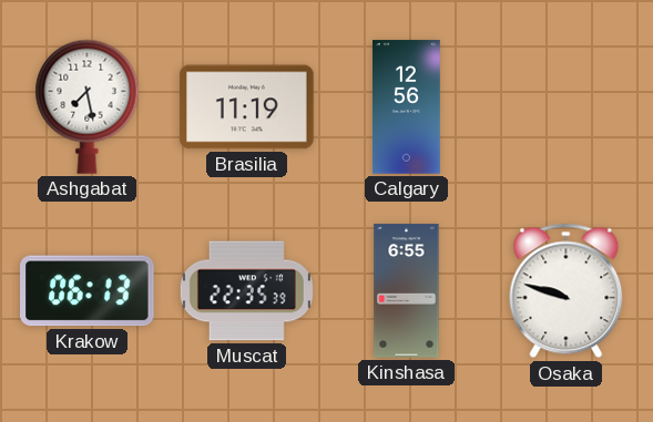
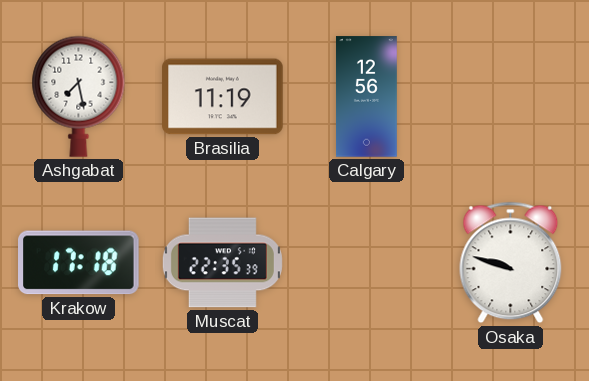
Krakow: 06:13 -> 17:18
Kinshasa: 6:55 -> none
